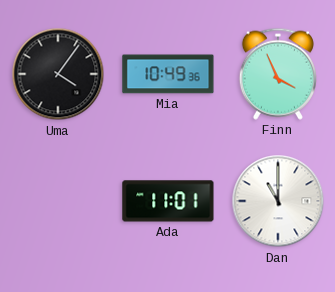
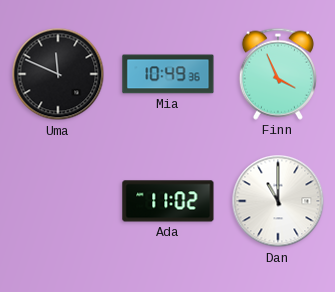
Uma: 4:06 -> 11:49
Ada: 11:01 -> 11:02
